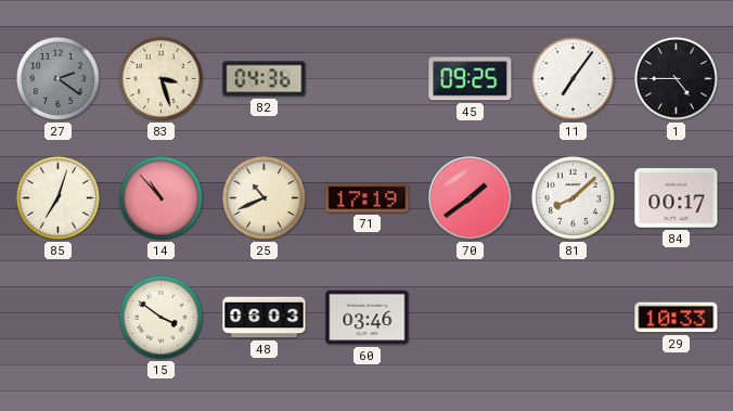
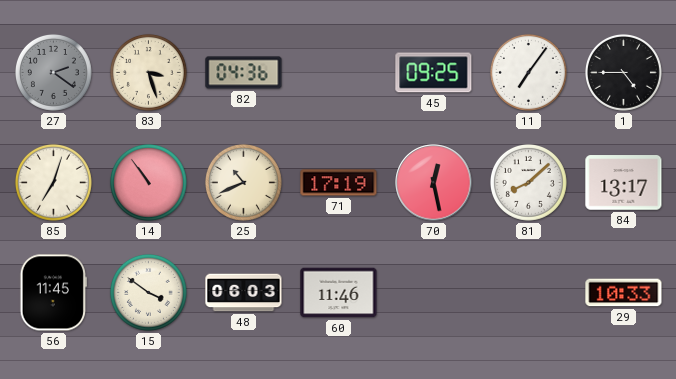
14: 10:53 -> 10:54
70: 1:39 -> 12:28
84: 00:17 -> 13:17
56: none -> 11:45
60: 03:46 -> 11:46
